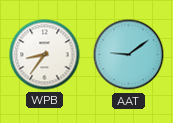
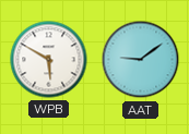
WPB: 8:36 -> 5:50
